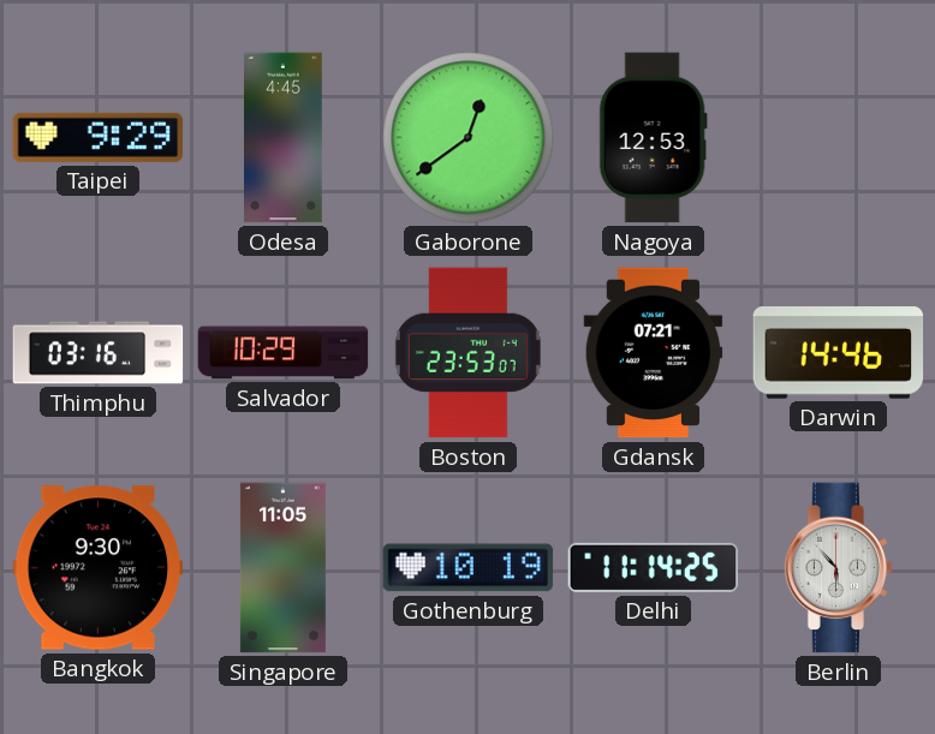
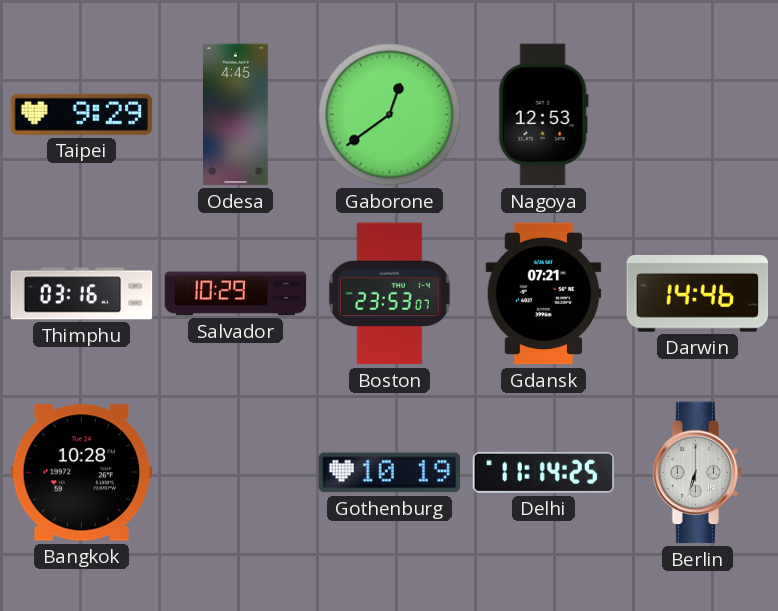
Bangkok: 9:30 -> 10:28
Singapore: 11:05 -> none
Berlin: 5:53 -> 6:33
